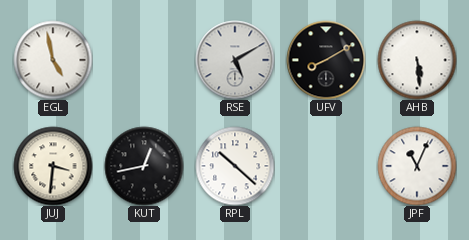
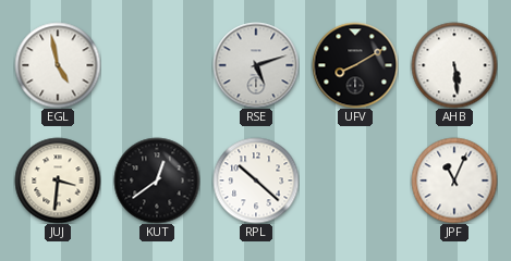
RSE: 5:10 -> 5:12
KUT: 12:43 -> 12:39
